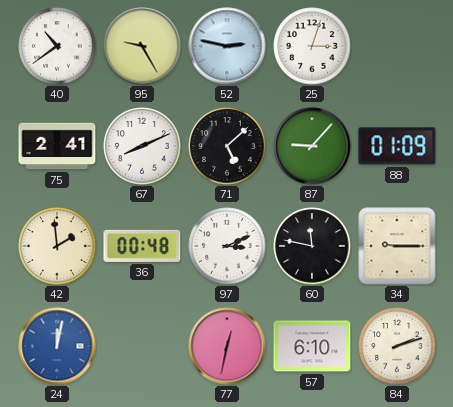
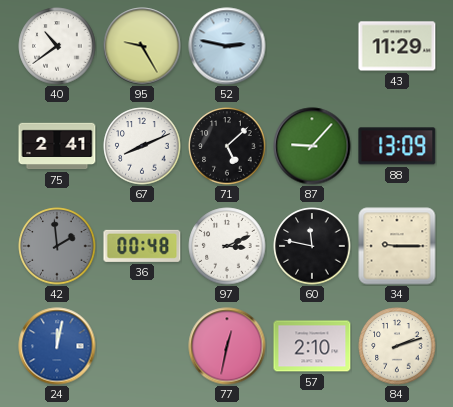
25: 3:03 -> none
43: none -> 11:29
88: 01:09 -> 13:09
42 dial: cream -> grey
57: 6:10 -> 2:10
